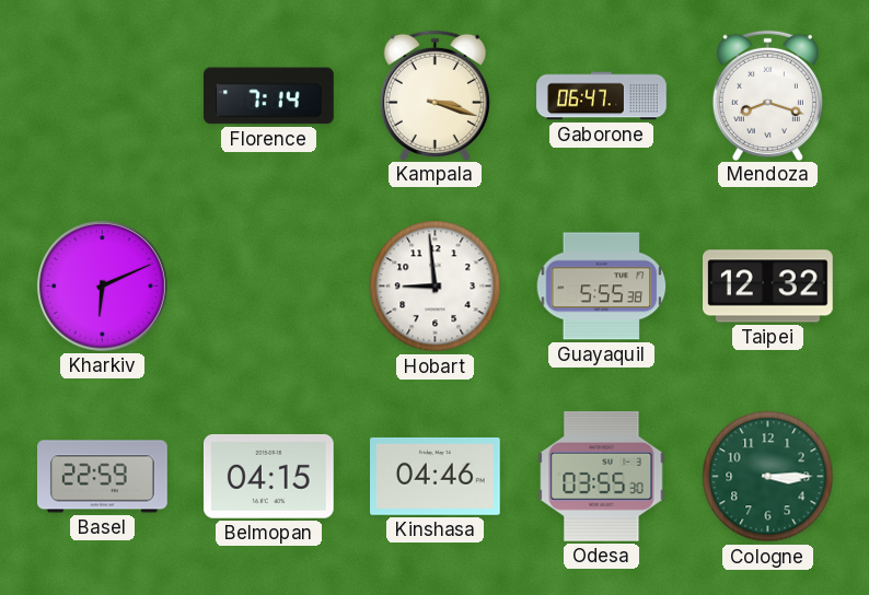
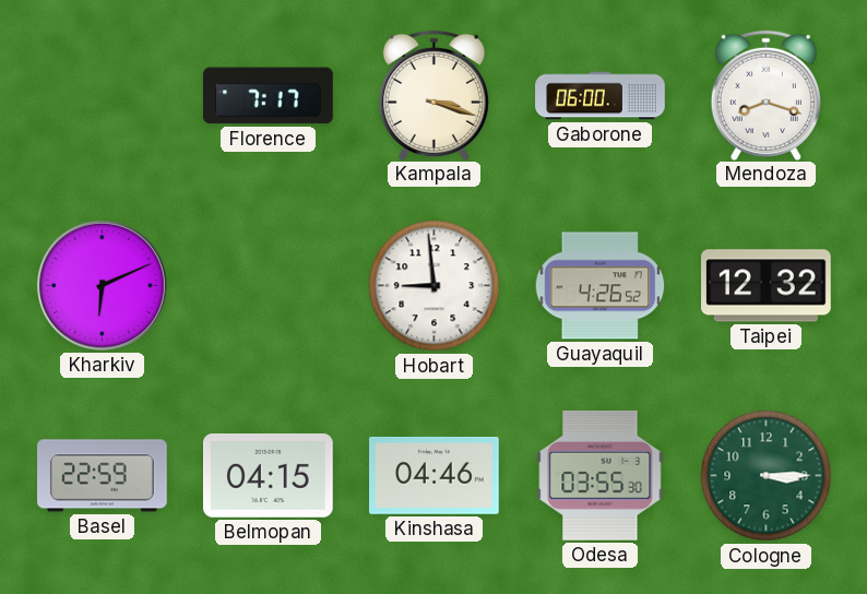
Florence: 7:14 -> 7:17
Gaborone: 06:47 -> 06:00
Guayaquil: 5:55 -> 4:26
